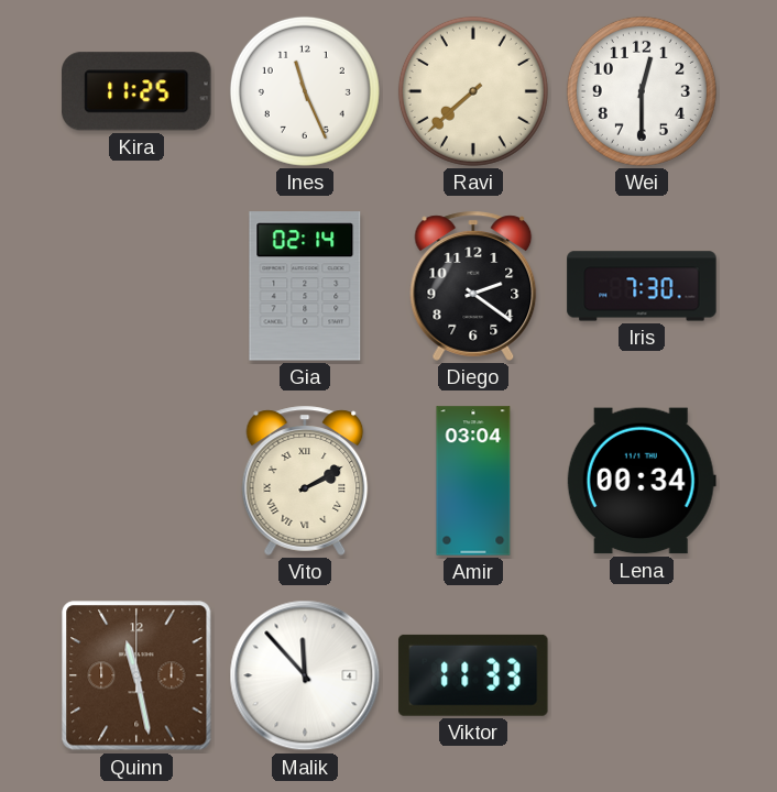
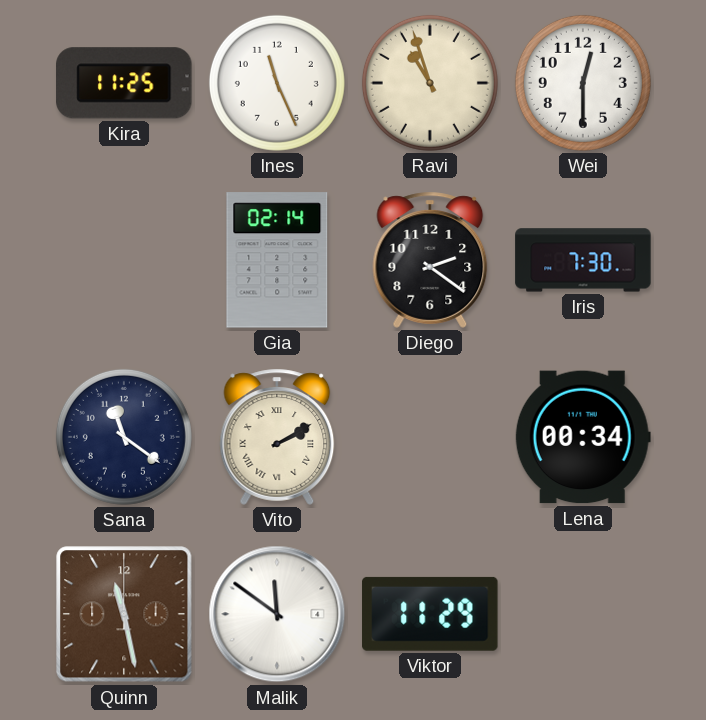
Ravi: 7:38 -> 10:57
Sana: none -> 11:21
Amir: 03:04 -> none
Malik: 11:53 -> 11:51
Viktor: 11:33 -> 11:29
